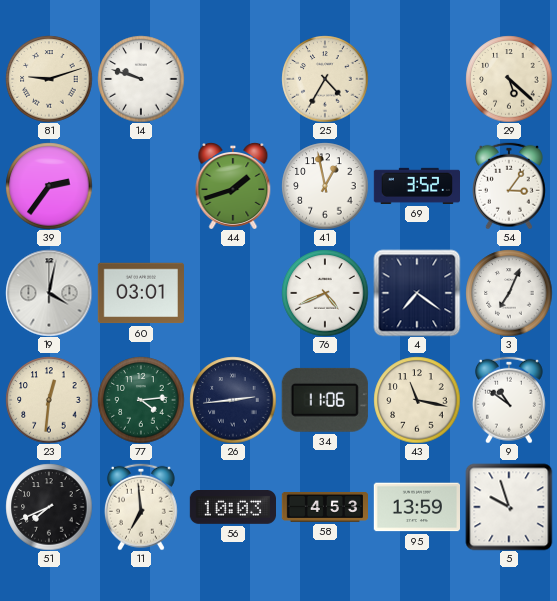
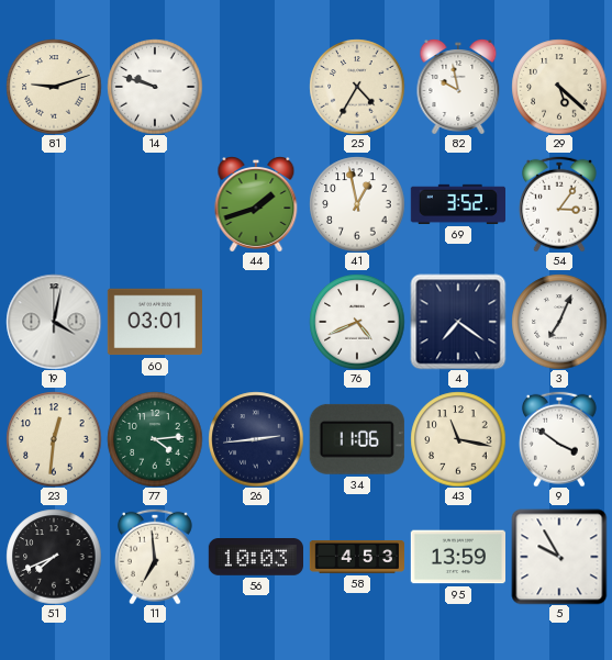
82: none -> 9:58
39: 2:36 -> none
9: 10:51 -> 3:51
5: 9:57 -> 9:55
